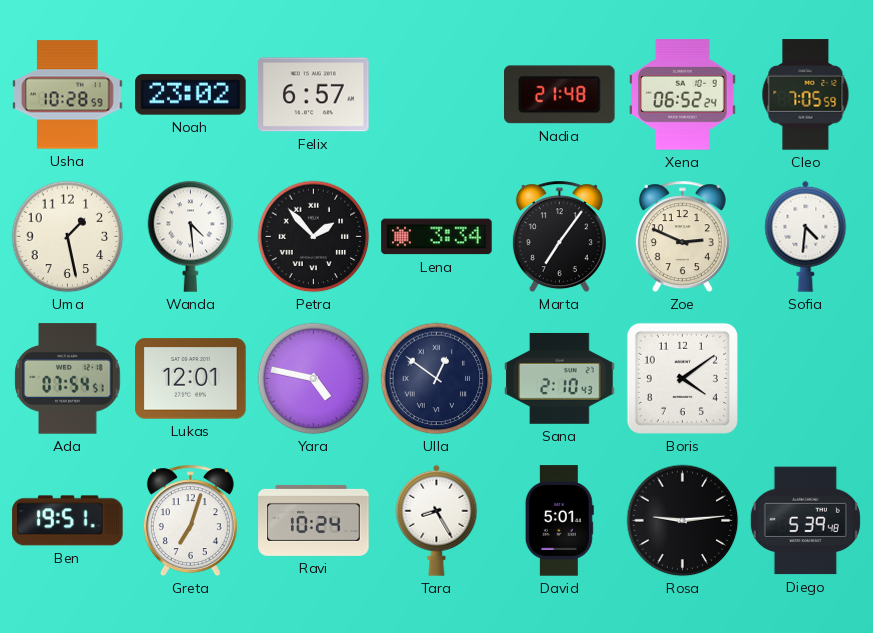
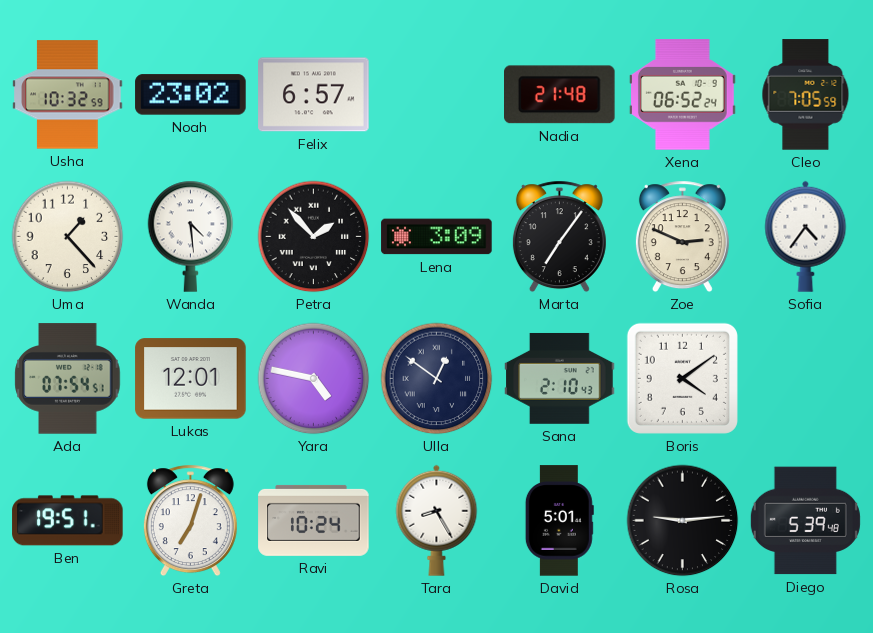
Usha: 10:28 -> 10:32
Uma: 1:28 -> 1:23
Lena: 3:34 -> 3:09
Sofia: 4:31 -> 4:36
